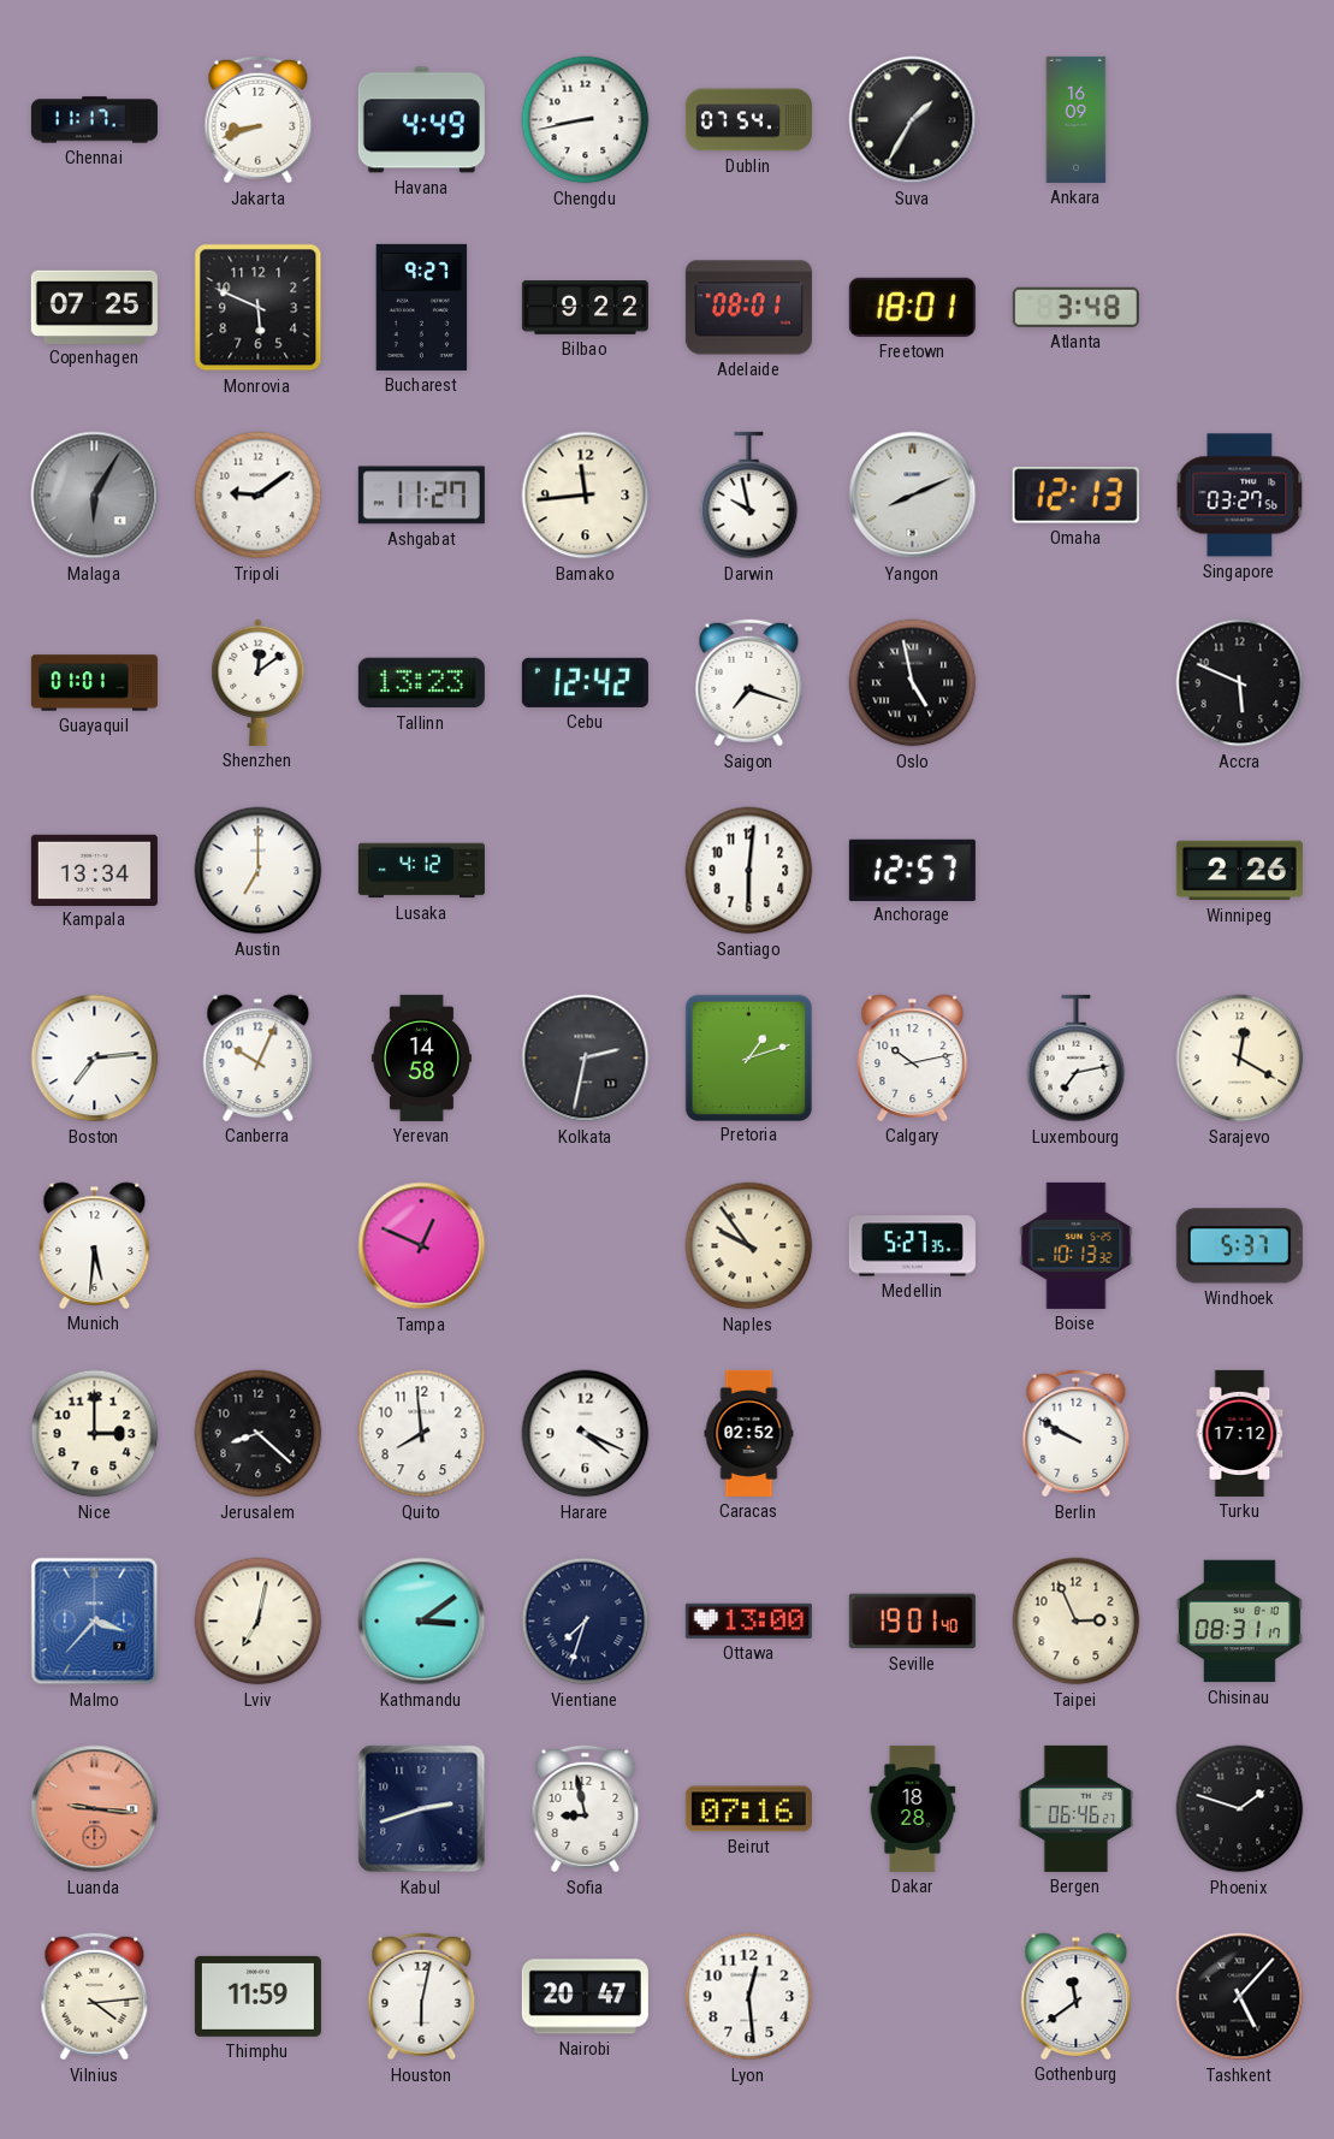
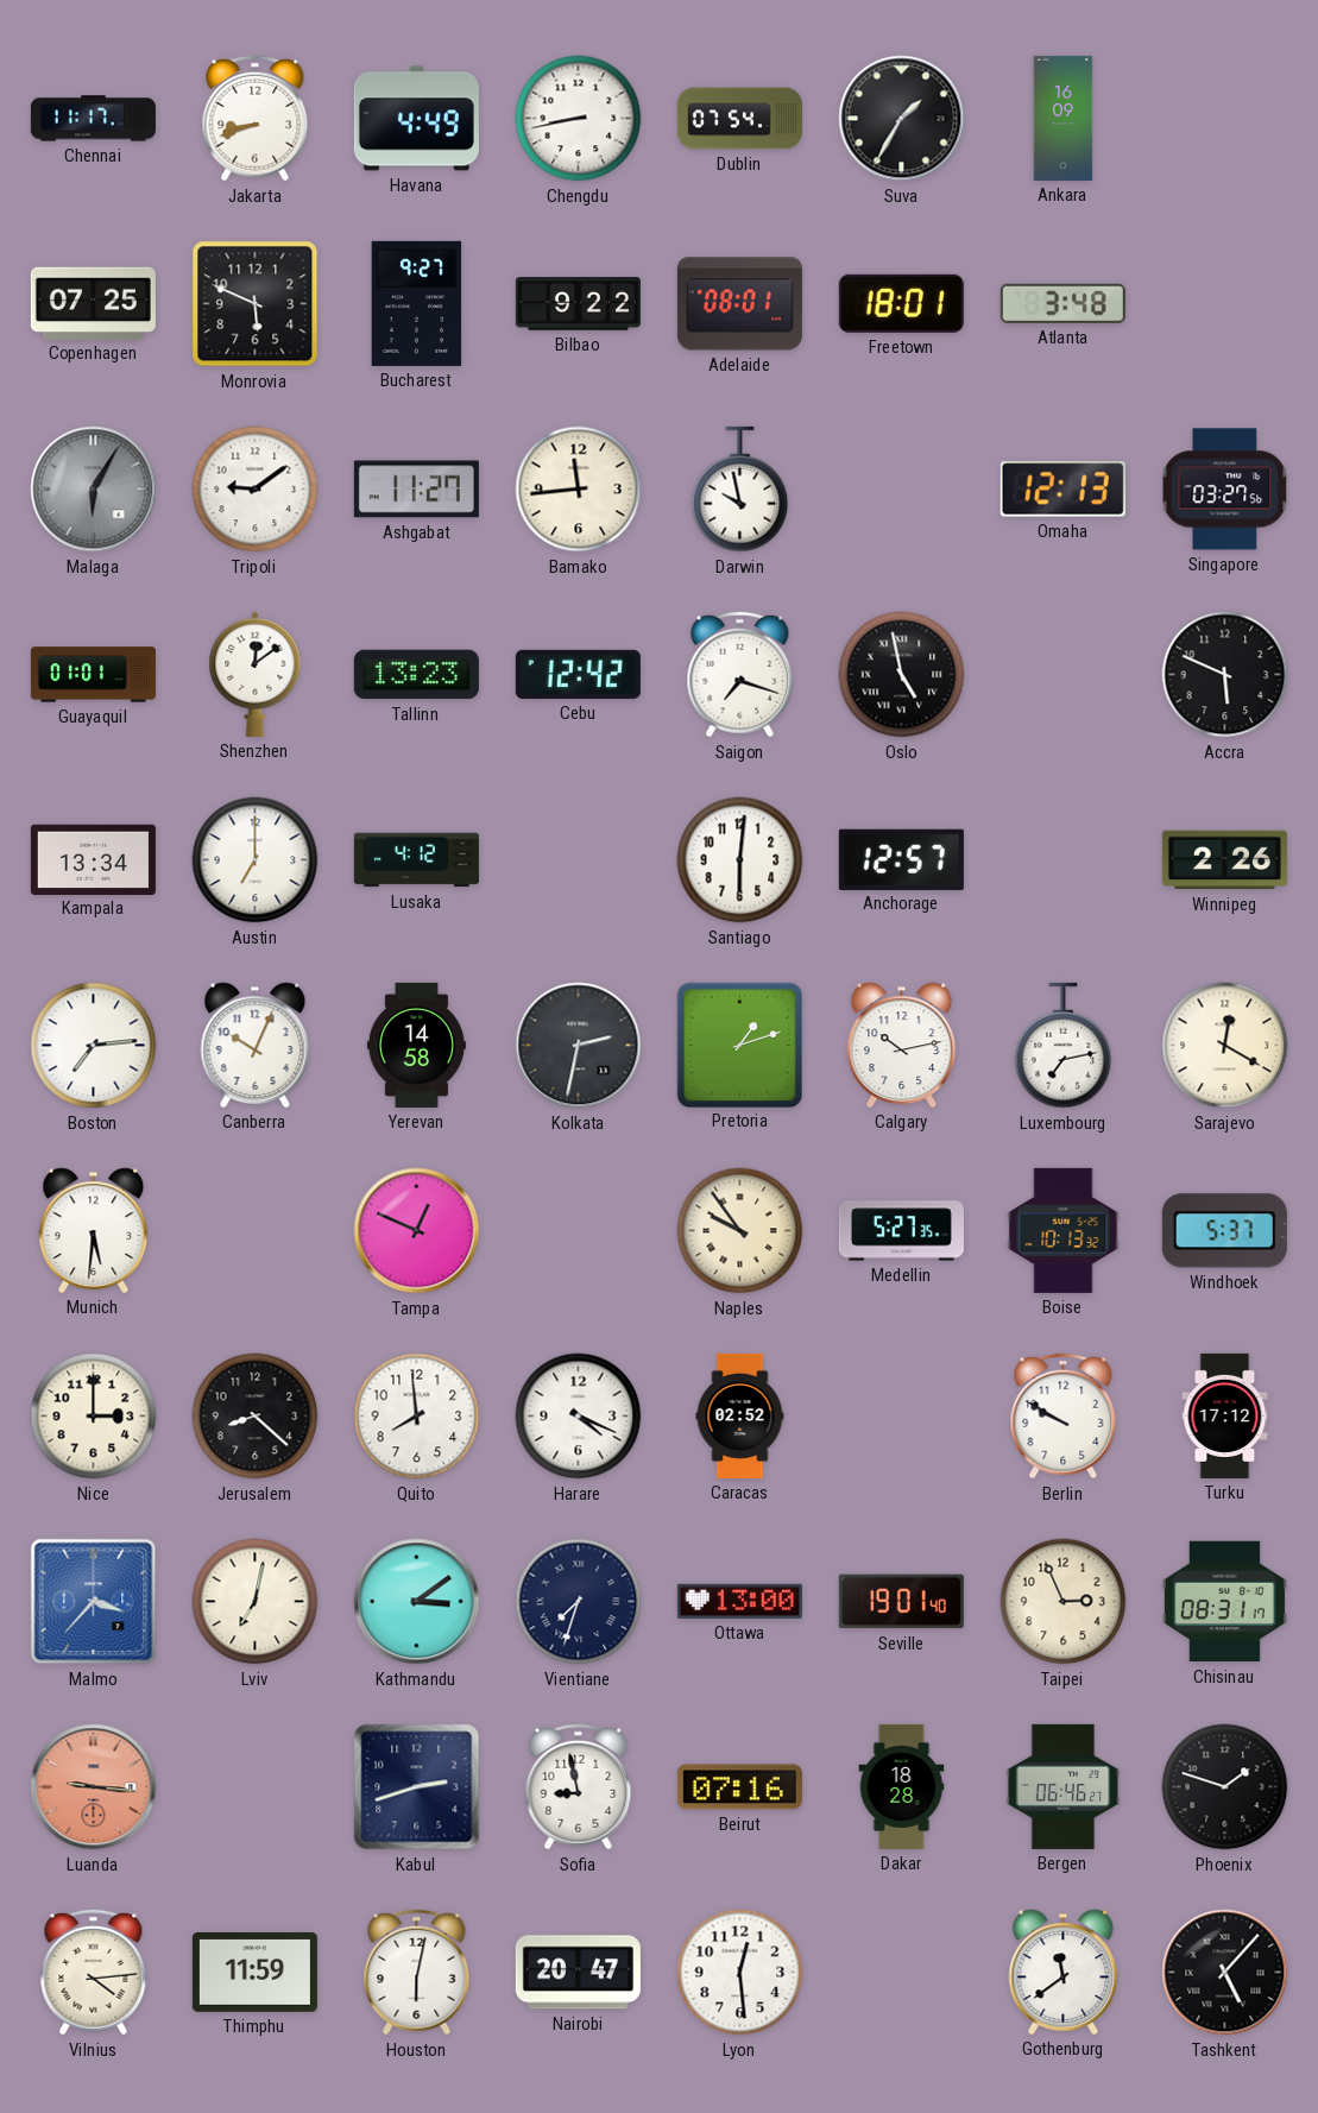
Yangon: 8:11 -> none
